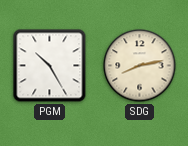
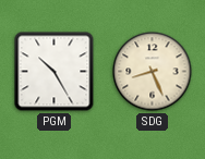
SDG: 8:13 -> 8:26
